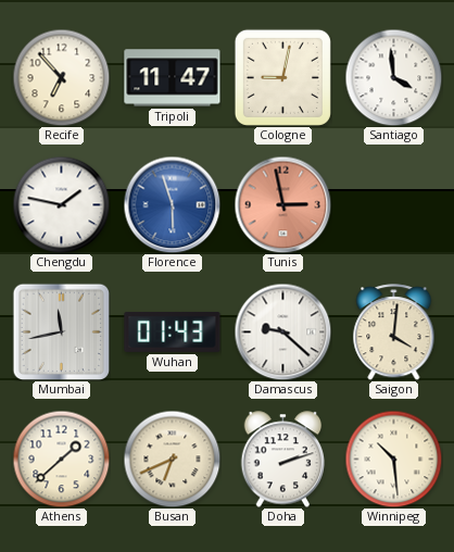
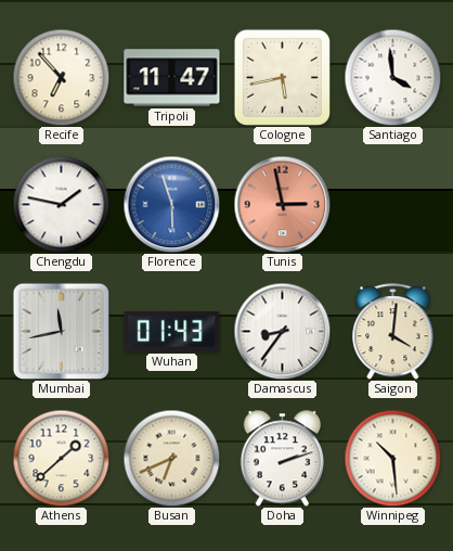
Cologne: 9:02 -> 5:43
Damascus: 9:22 -> 8:36
